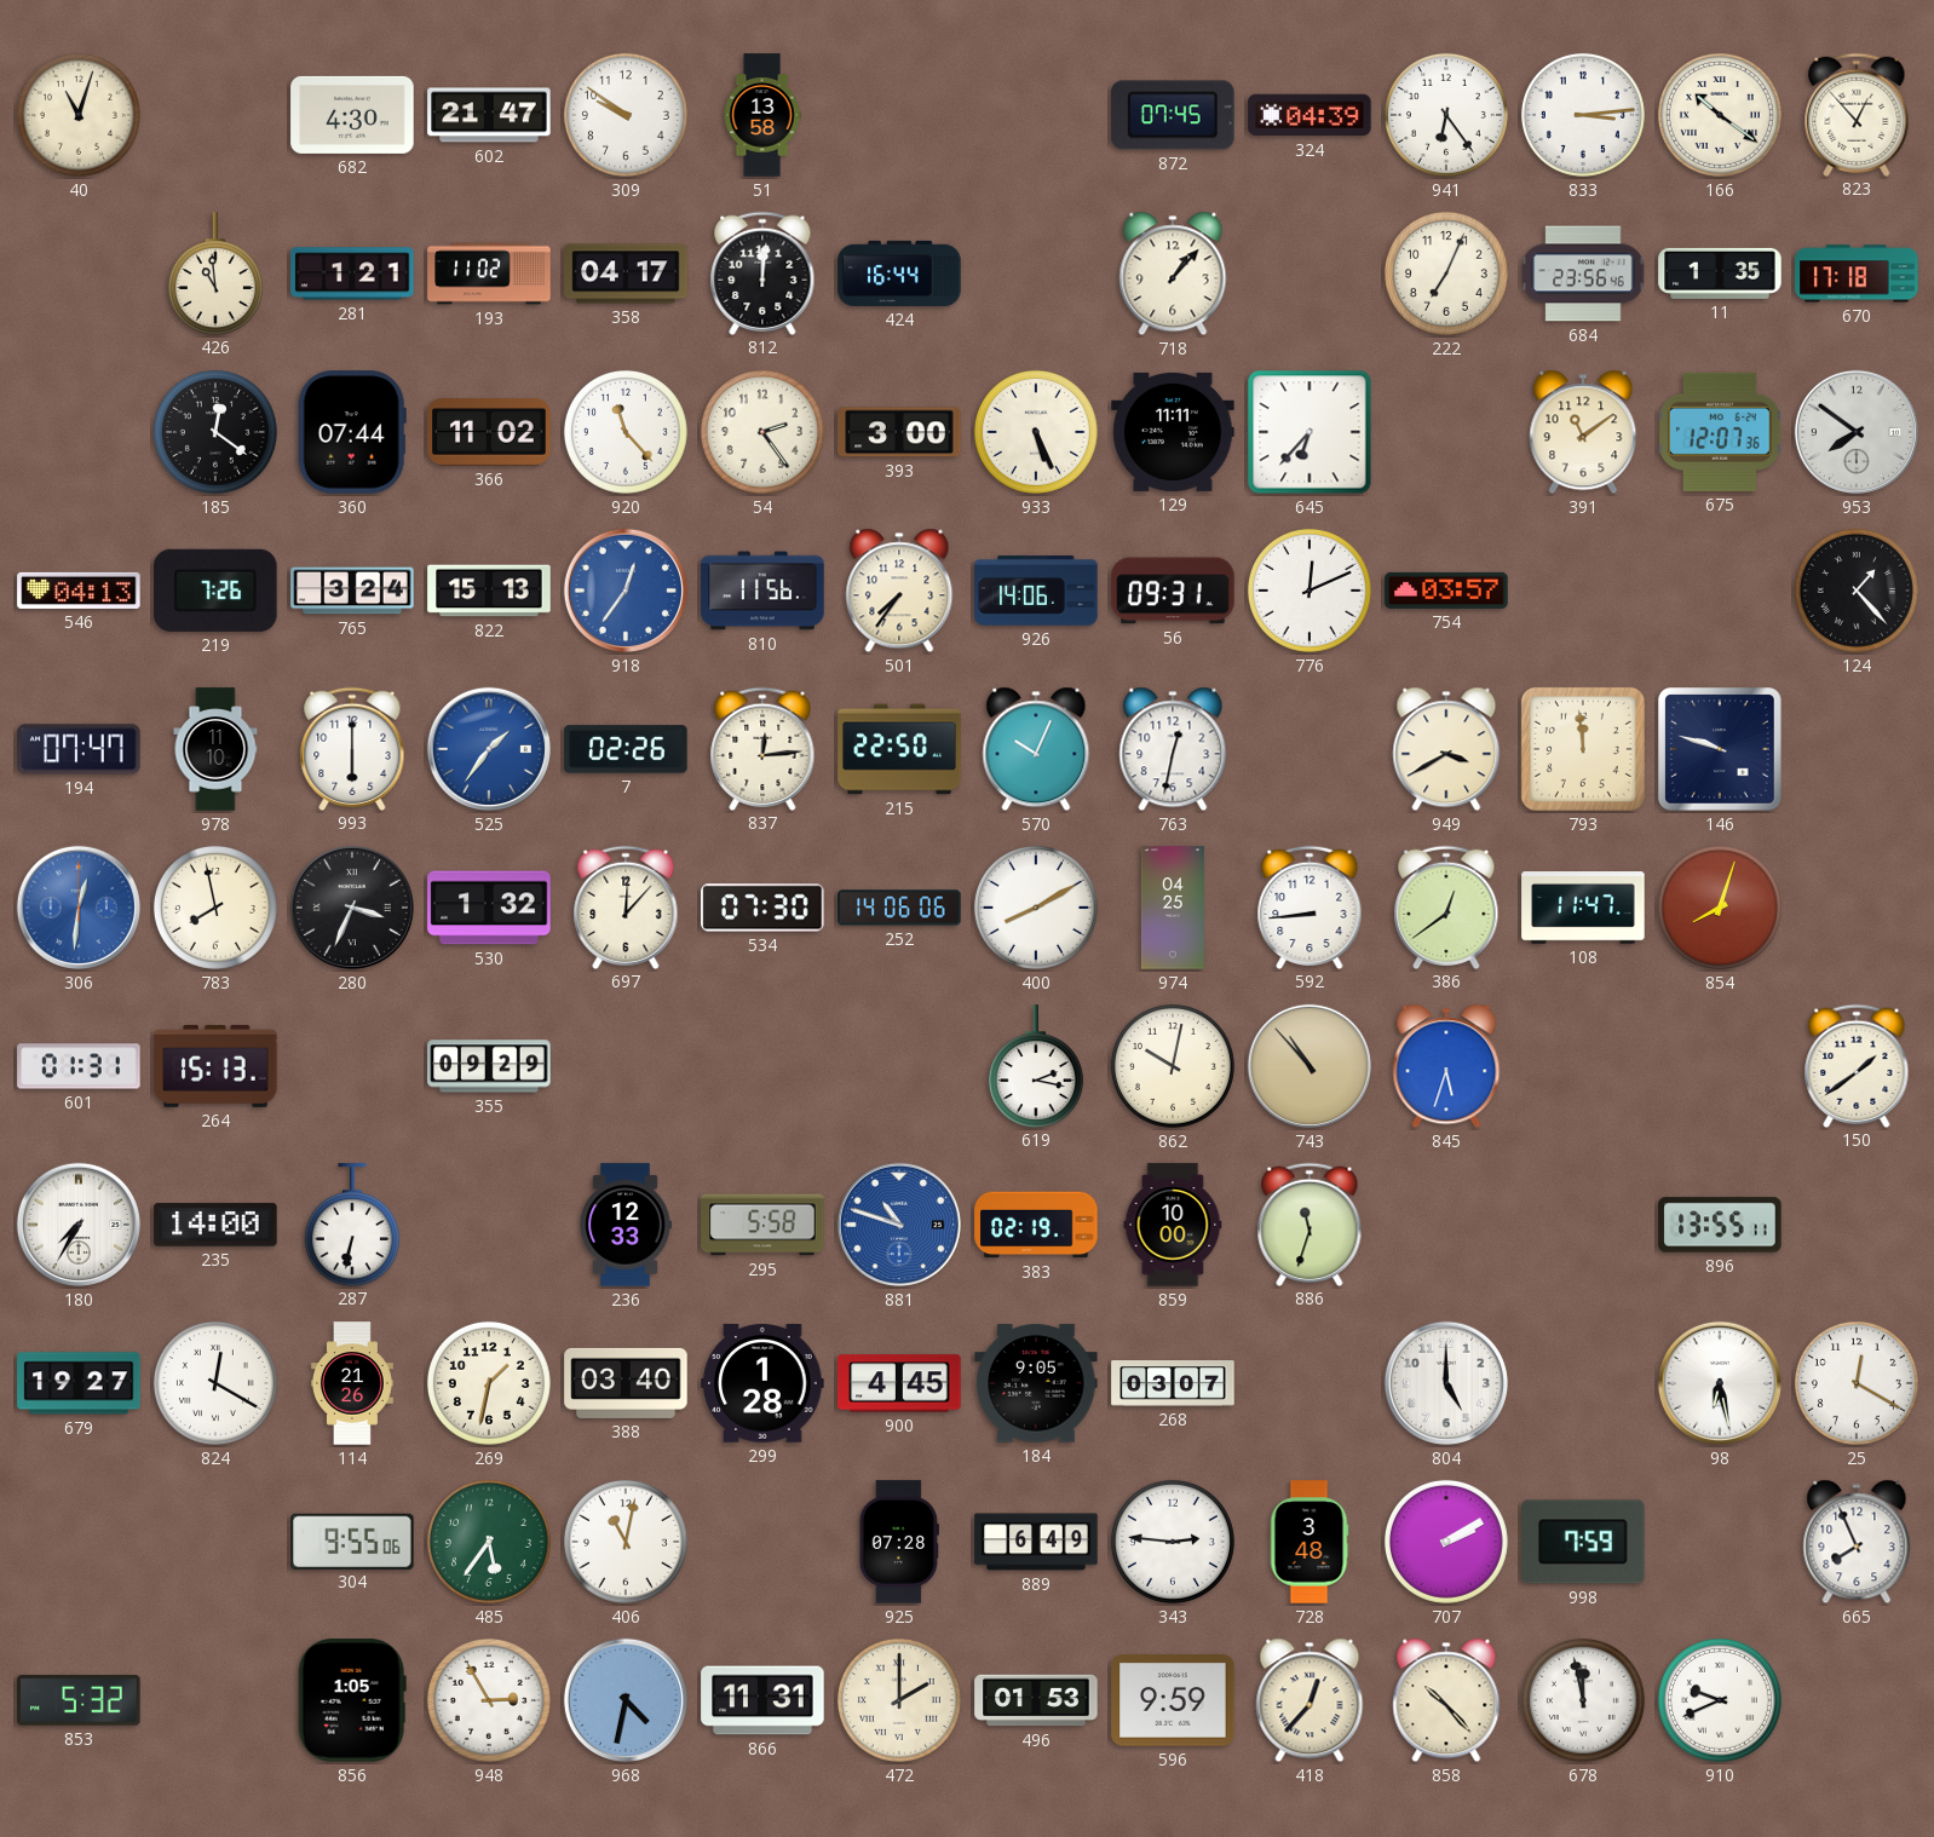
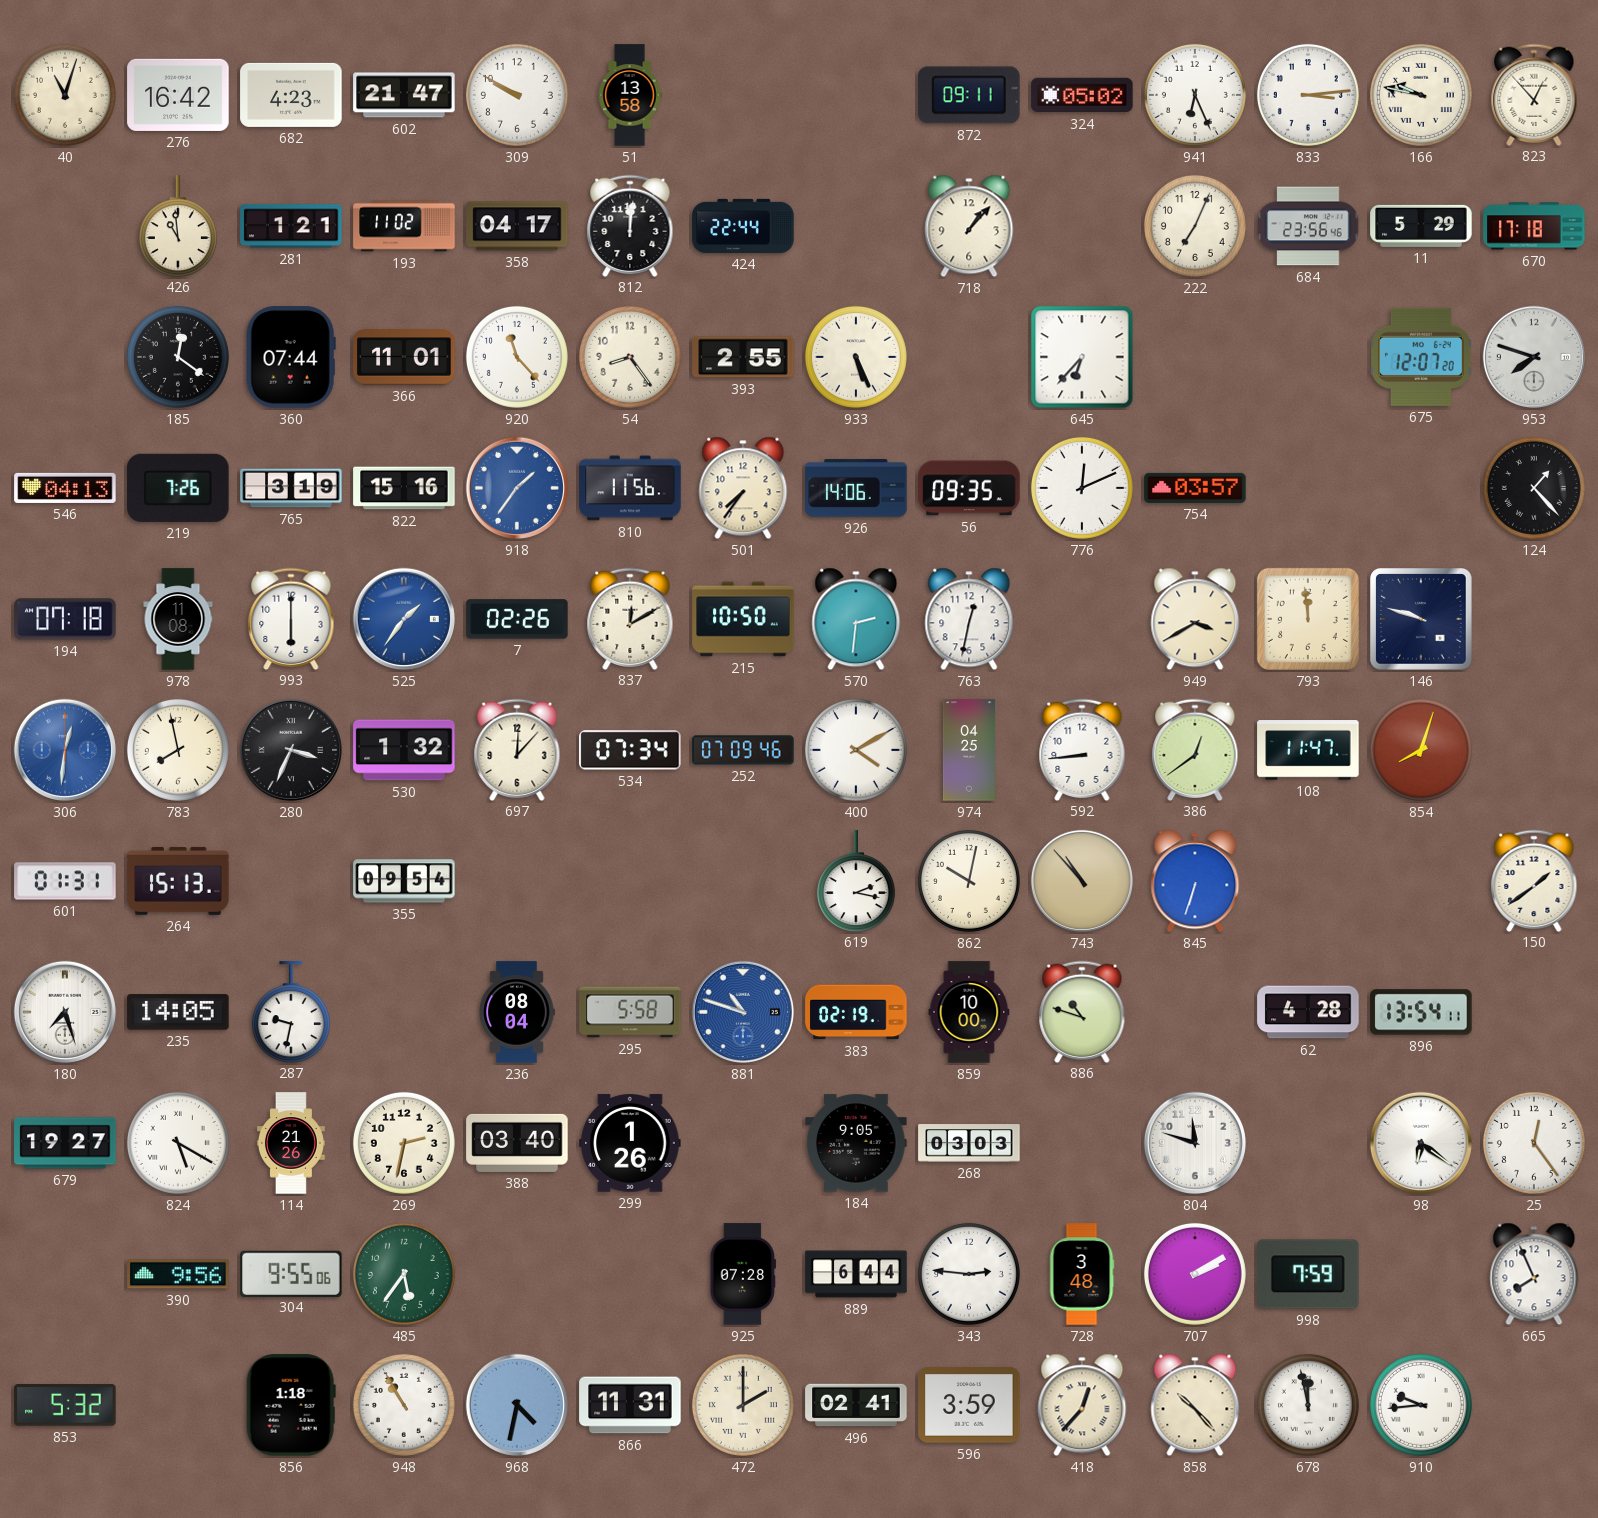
276: none -> 16:42
682: 4:30 -> 4:23
309: 9:51 -> 9:50
872: 07:45 -> 09:11
324: 04:39 -> 05:02
941: 6:24 -> 6:26
166: 10:21 -> 9:47
424: 16:44 -> 22:44
11: 1:35 -> 5:29
366: 11:02 -> 11:01
54: 2:24 -> 8:24
393: 3:00 -> 2:55
129: 11:11 -> none
391: 11:09 -> none
675: 12:07:36 -> 12:07:20
953: 7:51 -> 7:48
765: 3:24 -> 3:19
822: 15:13 -> 15:16
918: 12:36 -> 1:36
56: 09:31 -> 09:35
194: 07:47 -> 07:18
978: 11:10 -> 11:08
837: 12:14 -> 12:10
215: 22:50 -> 10:50
570: 10:04 -> 2:31
534: 07:30 -> 07:34
252: 14:06 -> 07:09
400: 8:10 -> 4:10
355: 09:29 -> 09:54
845: 5:33 -> 6:33
180: 7:35 -> 7:27
235: 14:00 -> 14:05
287: 6:32 -> 9:32
236: 12:33 -> 08:04
886: 11:33 -> 10:48
62: none -> 4:28
896: 13:55 -> 13:54
824: 12:20 -> 5:20
269: 1:32 -> 2:32
299: 1:28 -> 1:26
900: 4:45 -> none
268: 03:07 -> 03:03
804: 5:00 -> 11:48
98: 6:28 -> 6:21
25: 12:20 -> 12:24
390: none -> 9:56
406: 11:02 -> none
889: 6:49 -> 6:44
856: 1:05 -> 1:18
948: 2:55 -> 10:55
496: 01:53 -> 02:41
596: 9:59 -> 3:59
910: 9:41 -> 9:44
